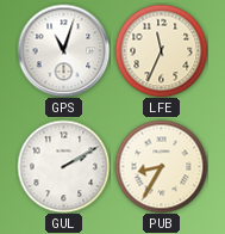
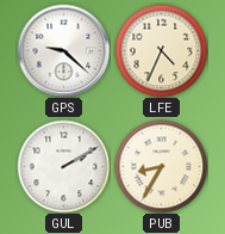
GPS: 11:03 -> 9:22
LFE: 11:34 -> 4:34
